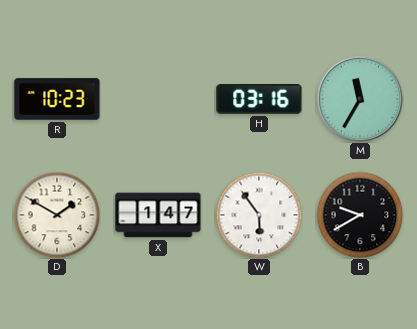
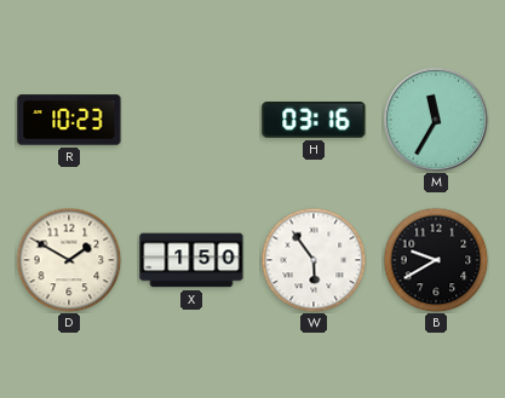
X: 1:47 -> 1:50
